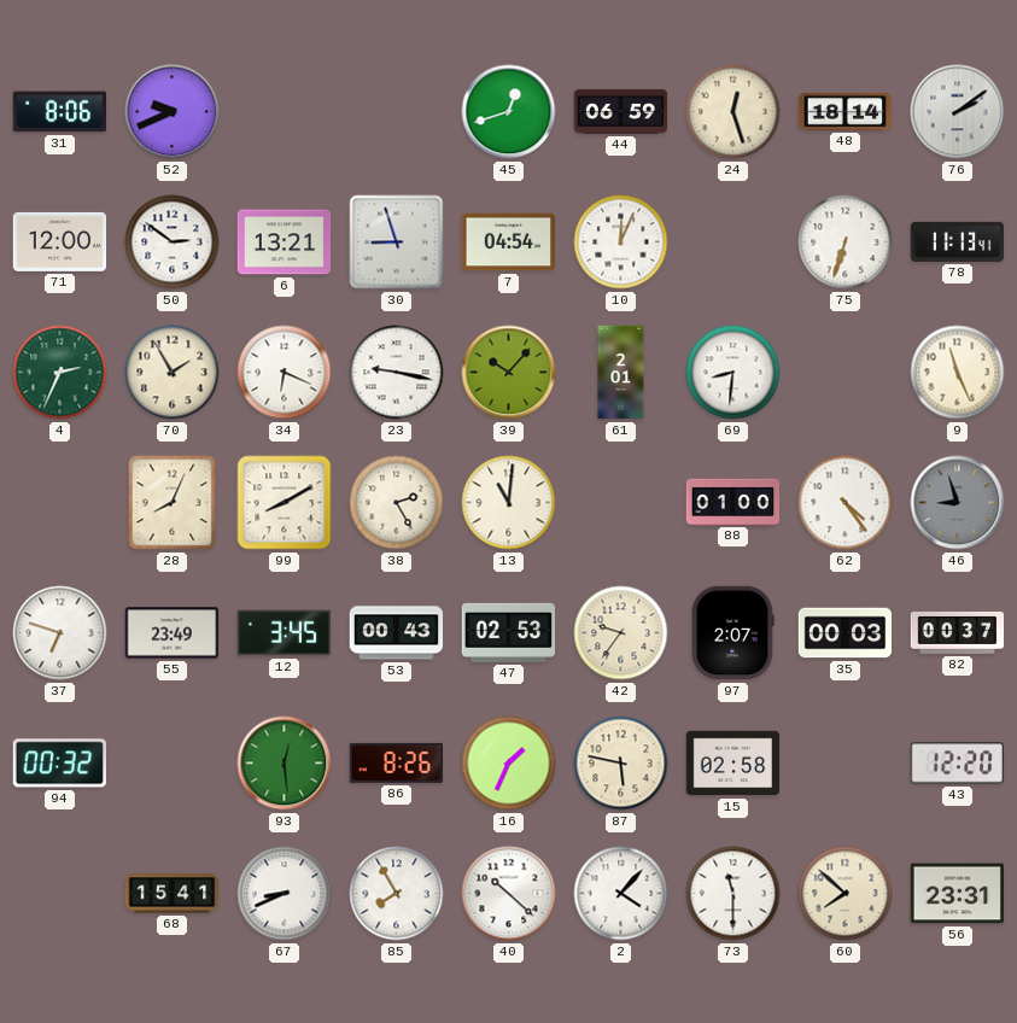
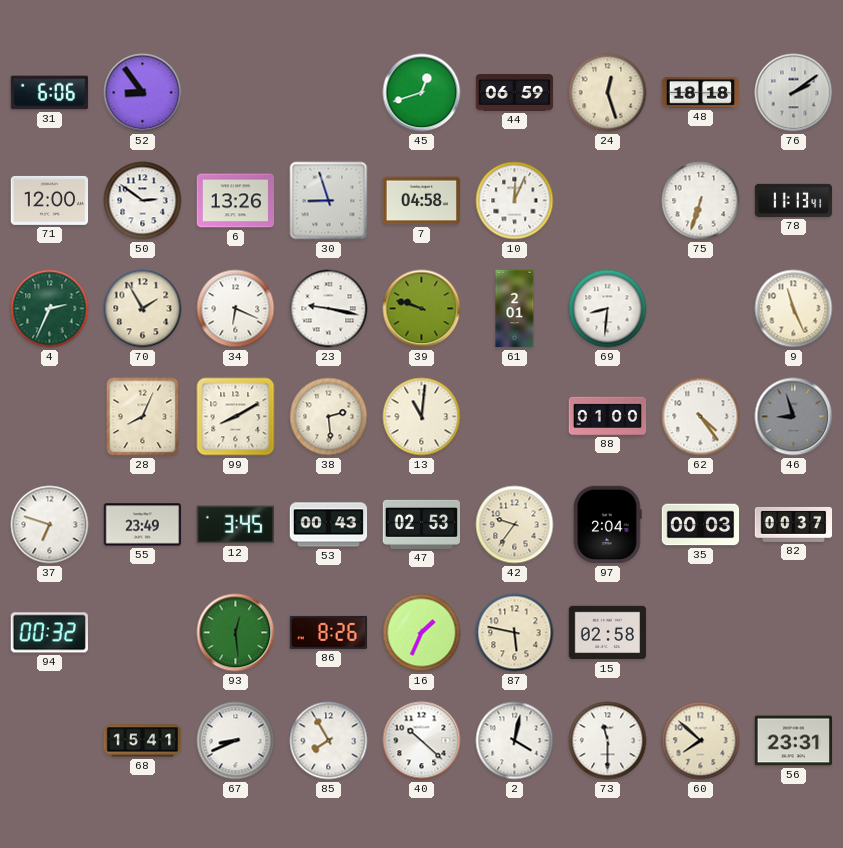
31: 8:06 -> 6:06
52: 9:41 -> 8:54
48: 18:14 -> 18:18
6: 13:21 -> 13:26
7: 04:54 -> 04:58
39: 10:07 -> 9:48
38: 2:25 -> 2:29
97: 2:07 -> 2:04
43: 12:20 -> none
2: 4:07 -> 4:02
